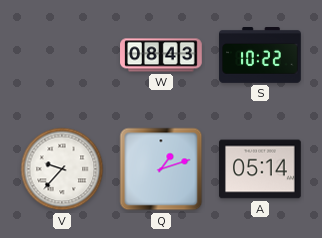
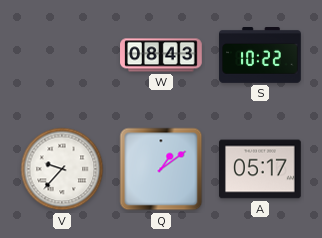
Q: 1:12 -> 1:09
A: 05:14 -> 05:17
